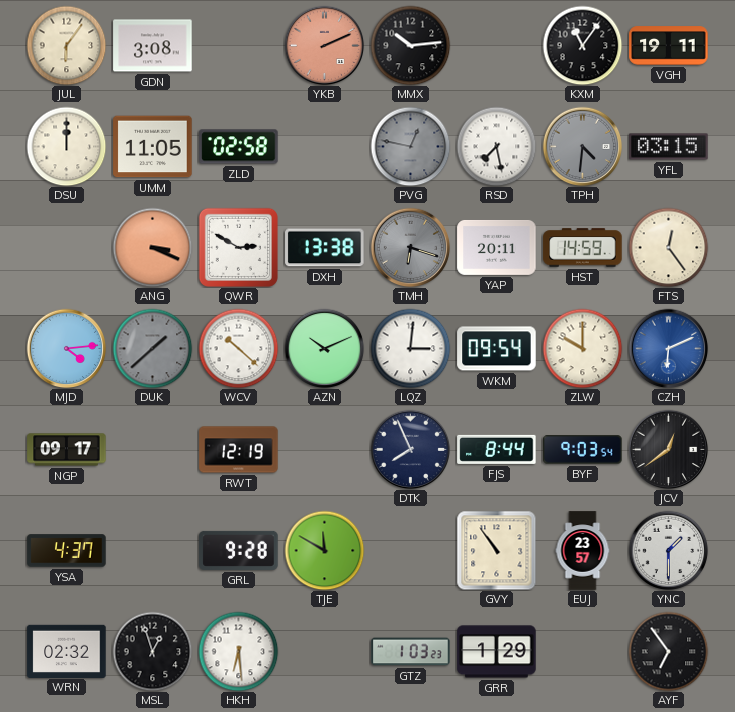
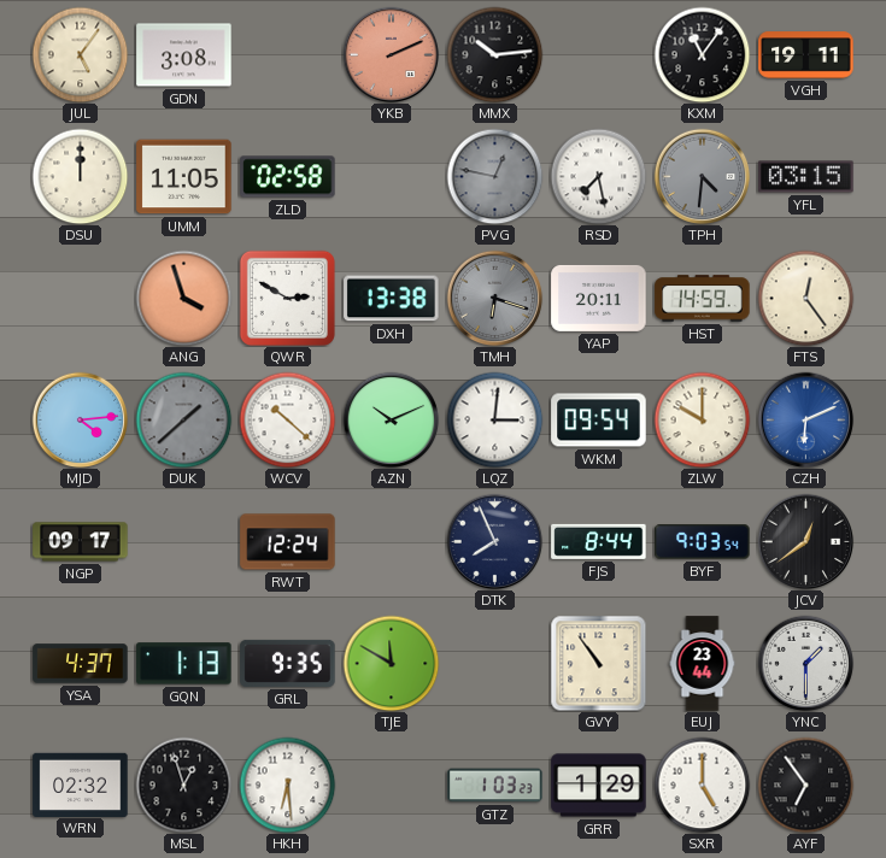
JUL: 6:06 -> 5:06
ANG: 3:19 -> 3:57
RWT: 12:19 -> 12:24
GQN: none -> 1:13
GRL: 9:28 -> 9:35
EUJ: 23:57 -> 23:44
SXR: none -> 5:00
